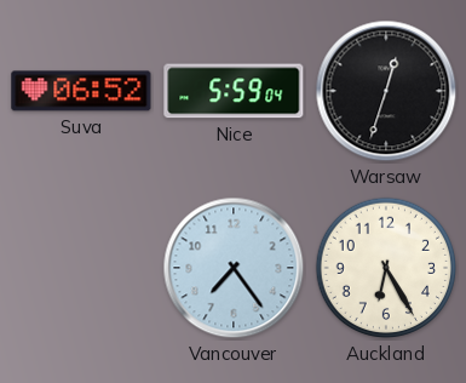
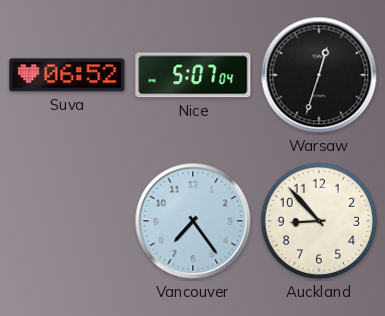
Nice: 5:59 -> 5:07
Auckland: 6:25 -> 8:53
